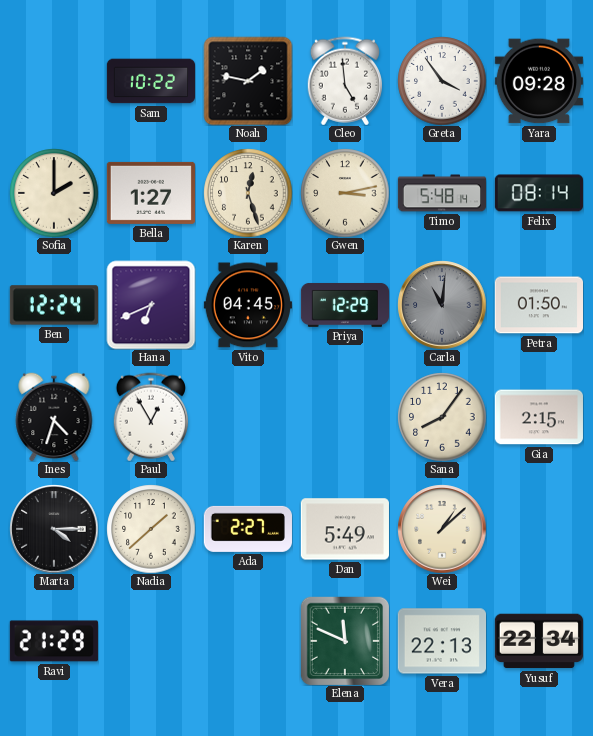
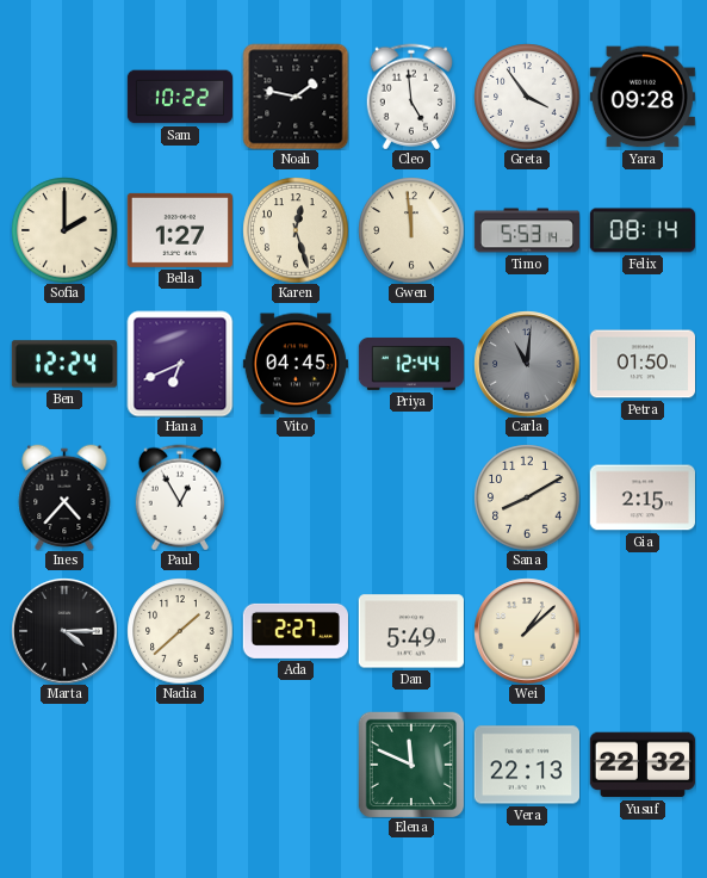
Gwen: 3:13 -> 11:59
Timo: 5:48 -> 5:53
Priya: 12:29 -> 12:44
Ines: 4:33 -> 4:37
Sana: 8:06 -> 8:10
Ravi: 21:29 -> none
Yusuf: 22:34 -> 22:32
